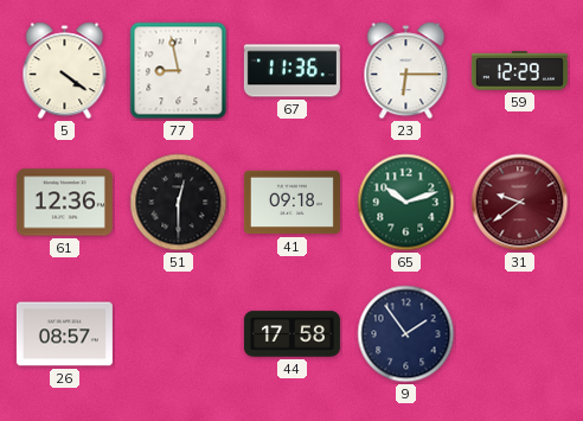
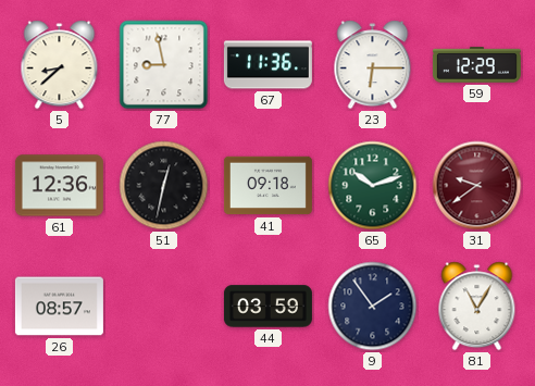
5: 4:21 -> 8:38
51: 12:30 -> 12:32
44: 17:58 -> 03:59
81: none -> 11:05
